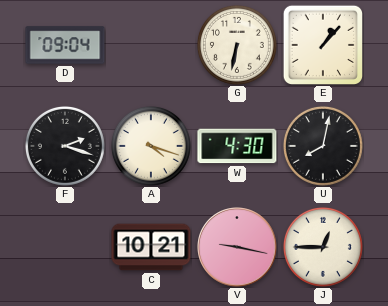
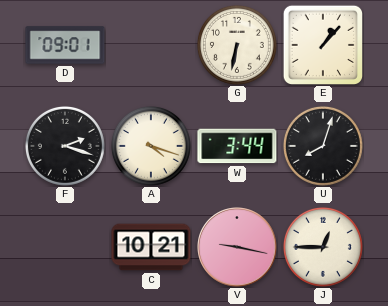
D: 09:04 -> 09:01
W: 4:30 -> 3:44
U: 8:02 -> 8:03
